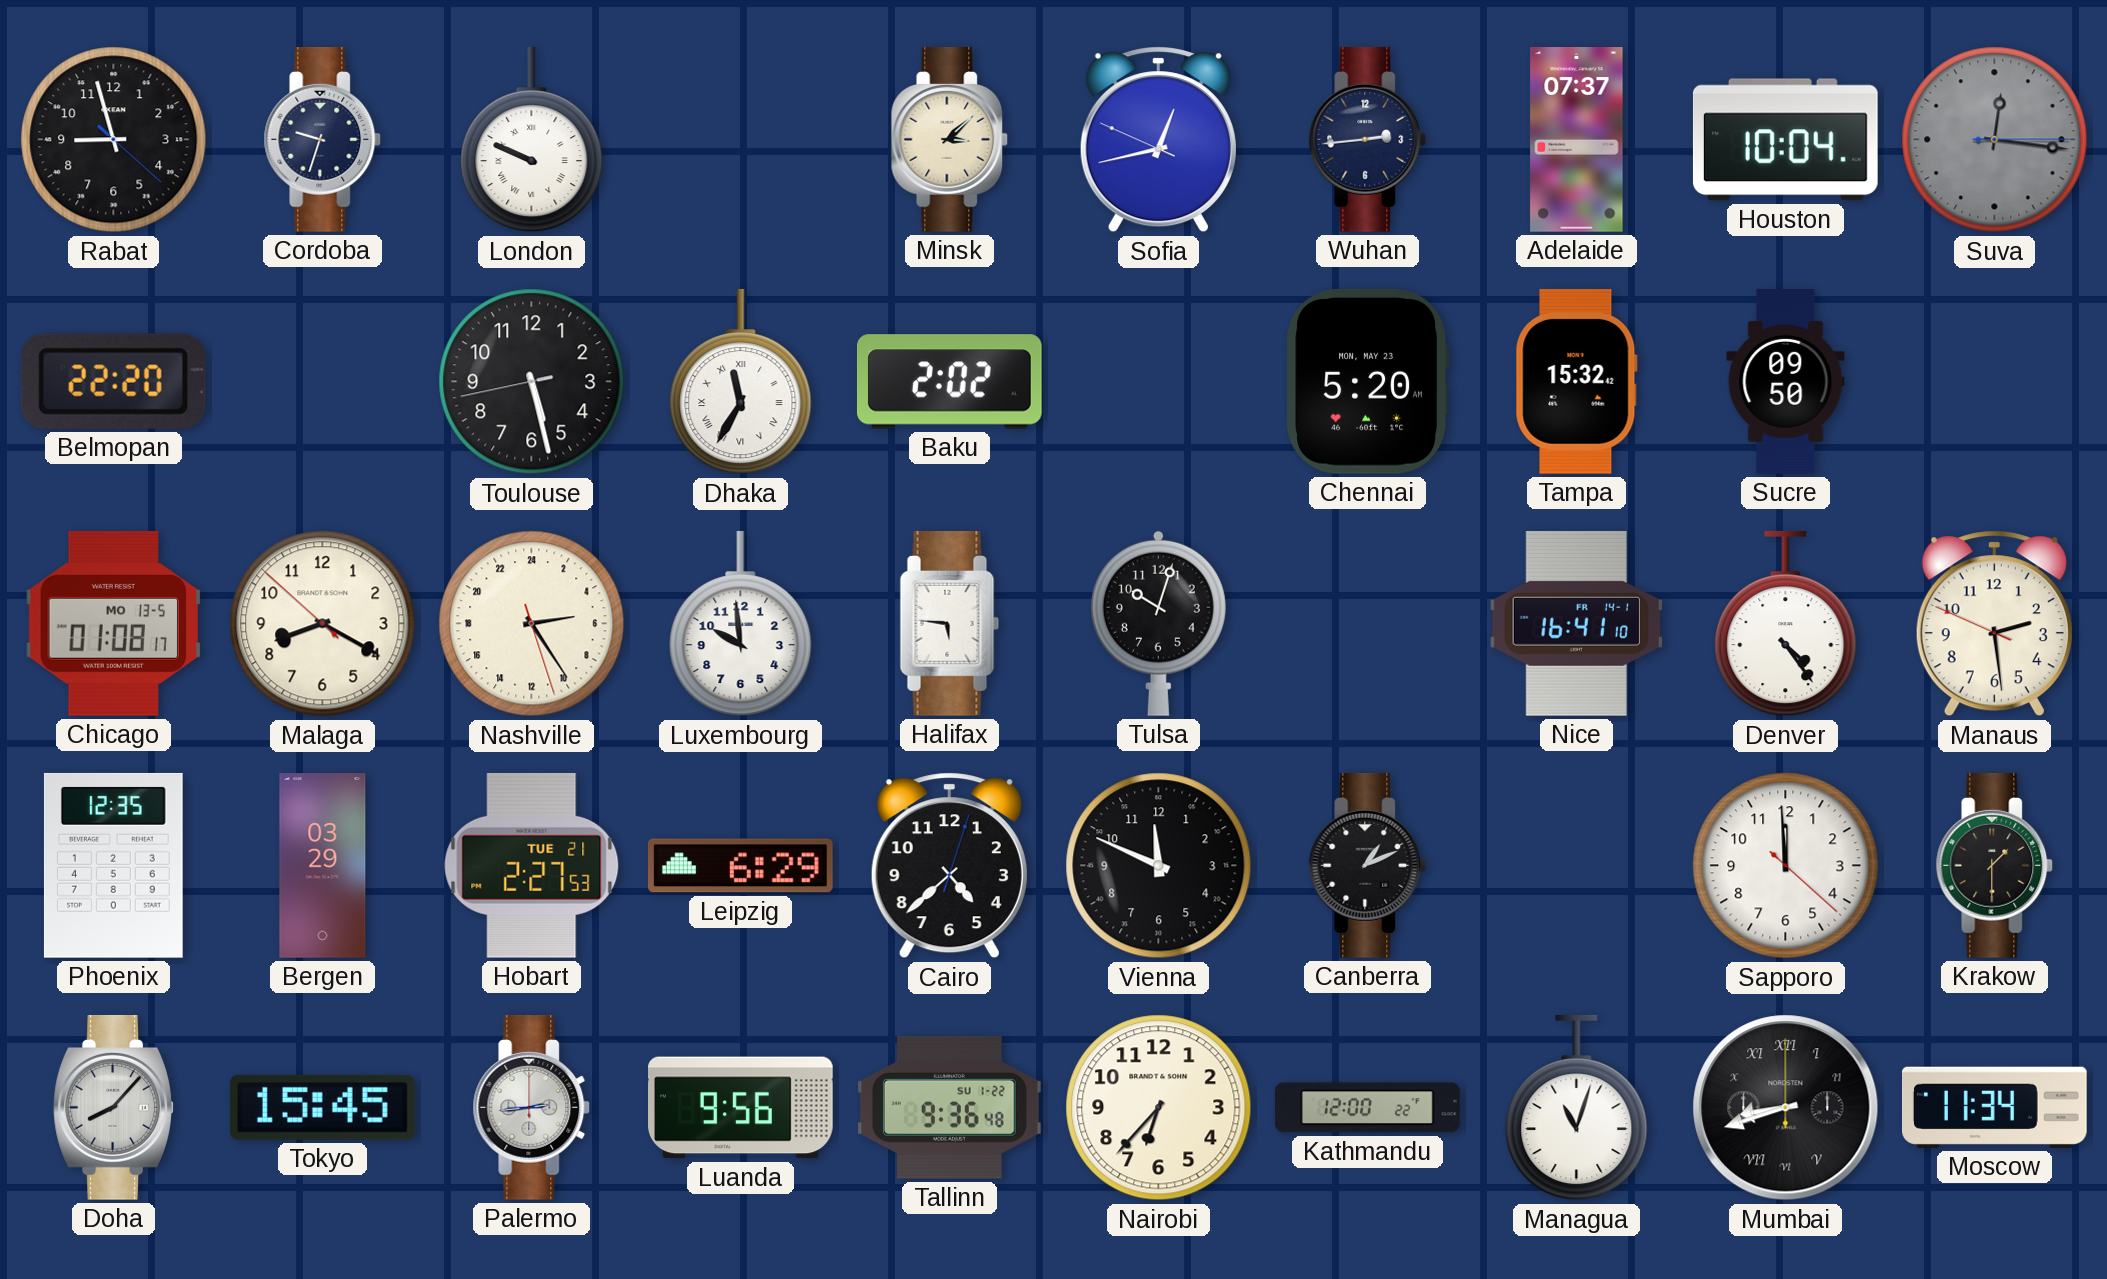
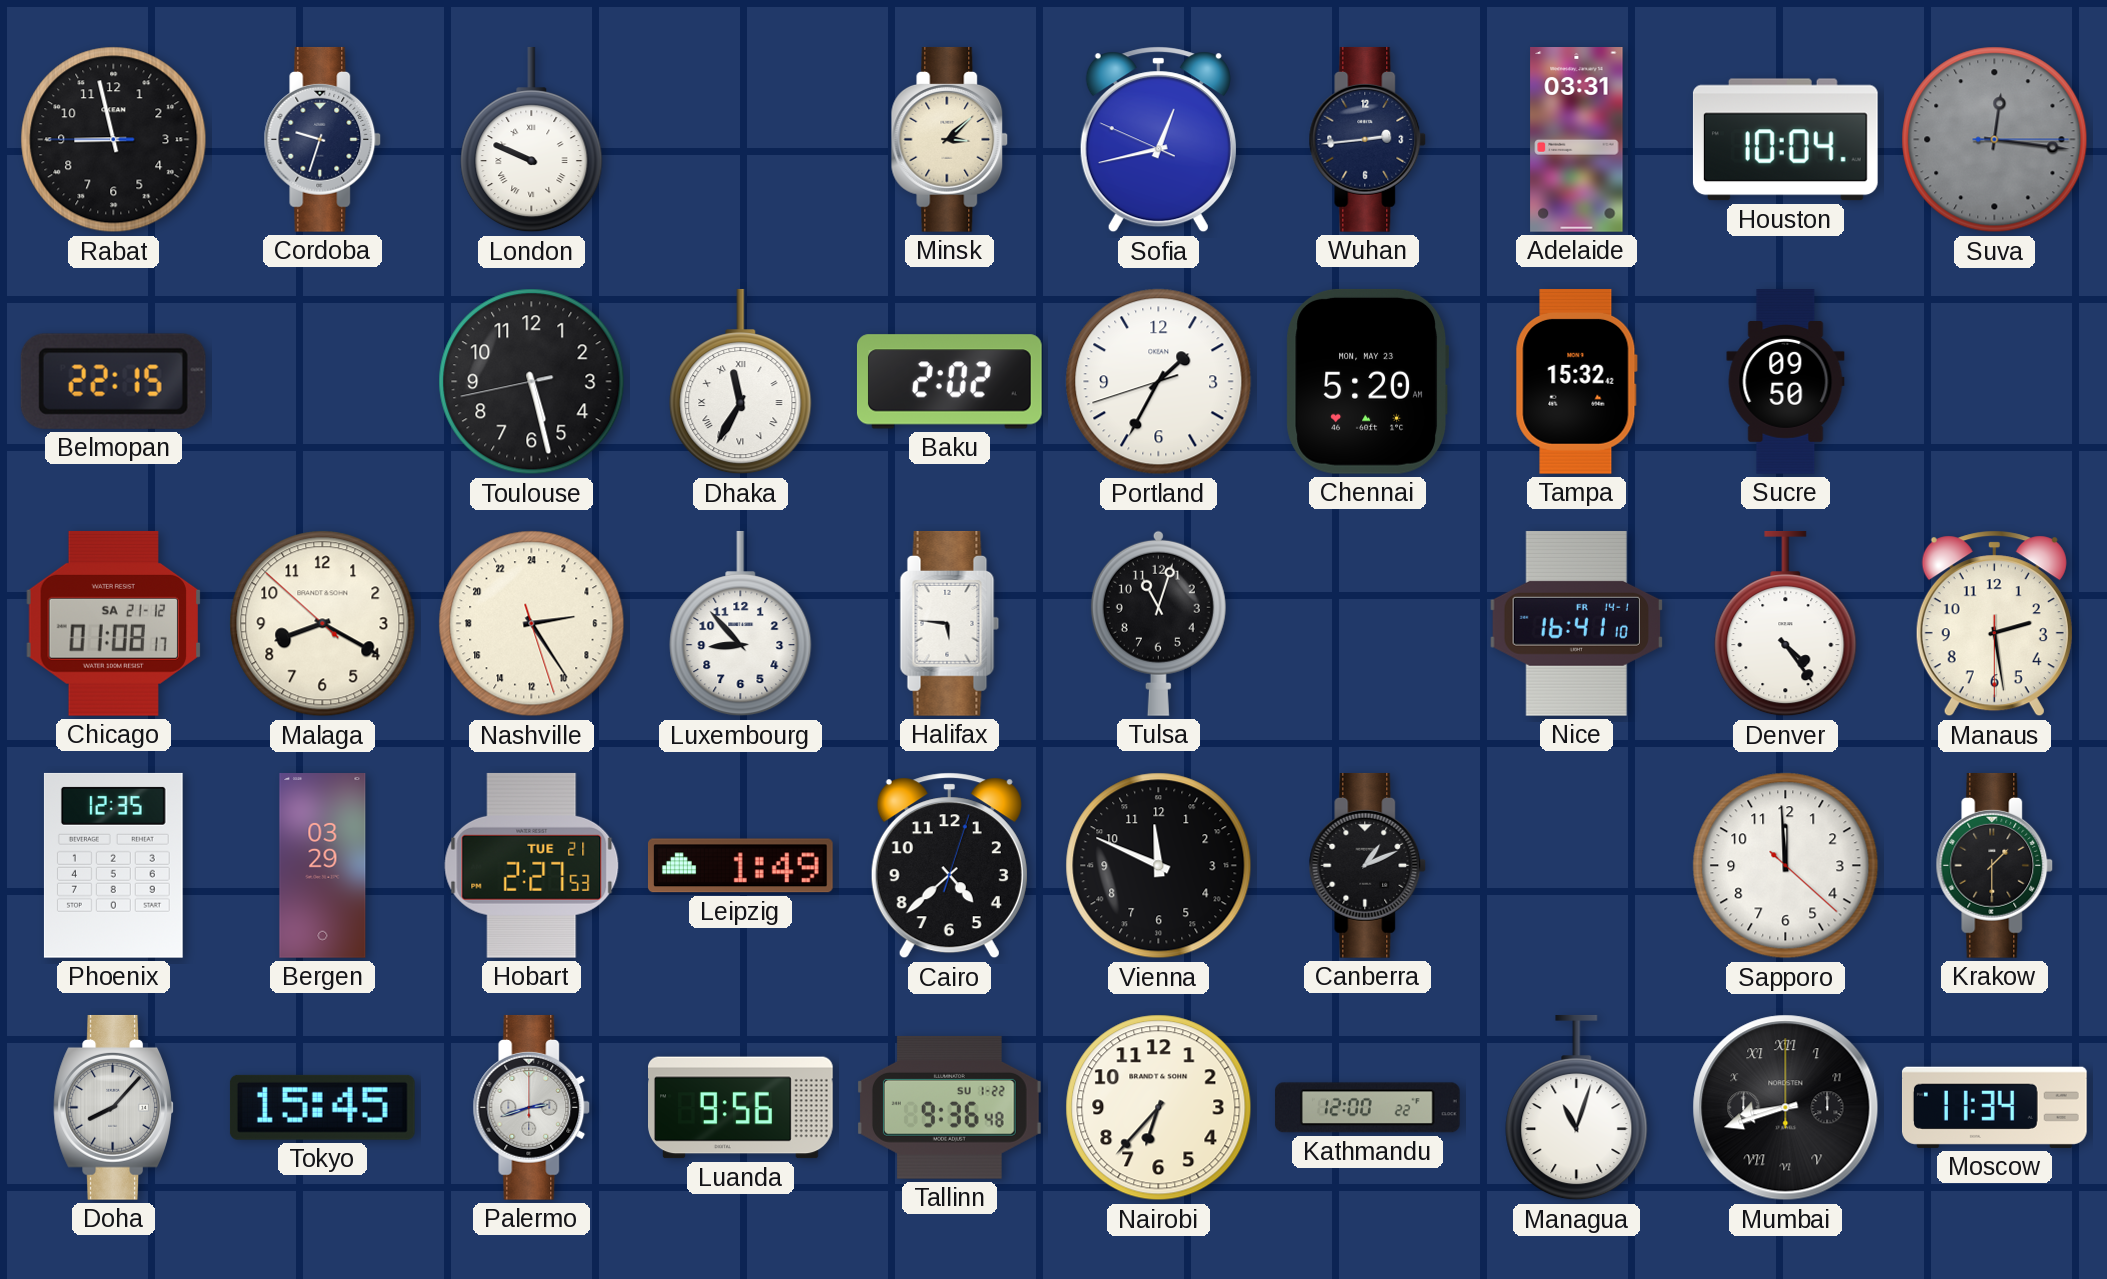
Rabat: 8:57:22 -> 8:57:45
Adelaide: 07:37 -> 03:31
Belmopan: 22:20 -> 22:15
Portland: none -> 1:34
Chicago date: MO 13-5 -> SA 21-12
Luxembourg: 9:59 -> 8:53
Tulsa: 10:03 -> 11:03
Manaus: 2:28:49 -> 2:28:30
Leipzig: 6:29 -> 1:49
Palermo: 2:44 -> 2:42
